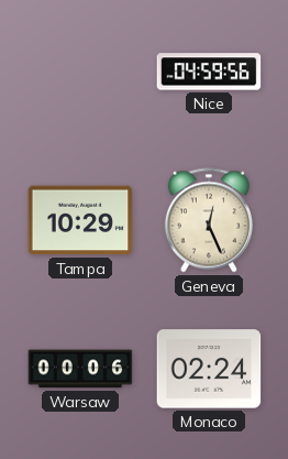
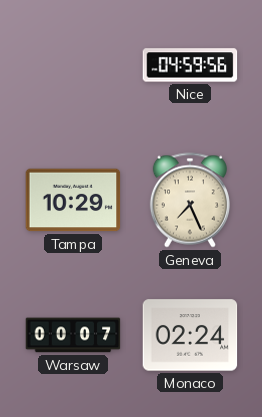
Geneva: 12:26 -> 7:26
Warsaw: 00:06 -> 00:07
